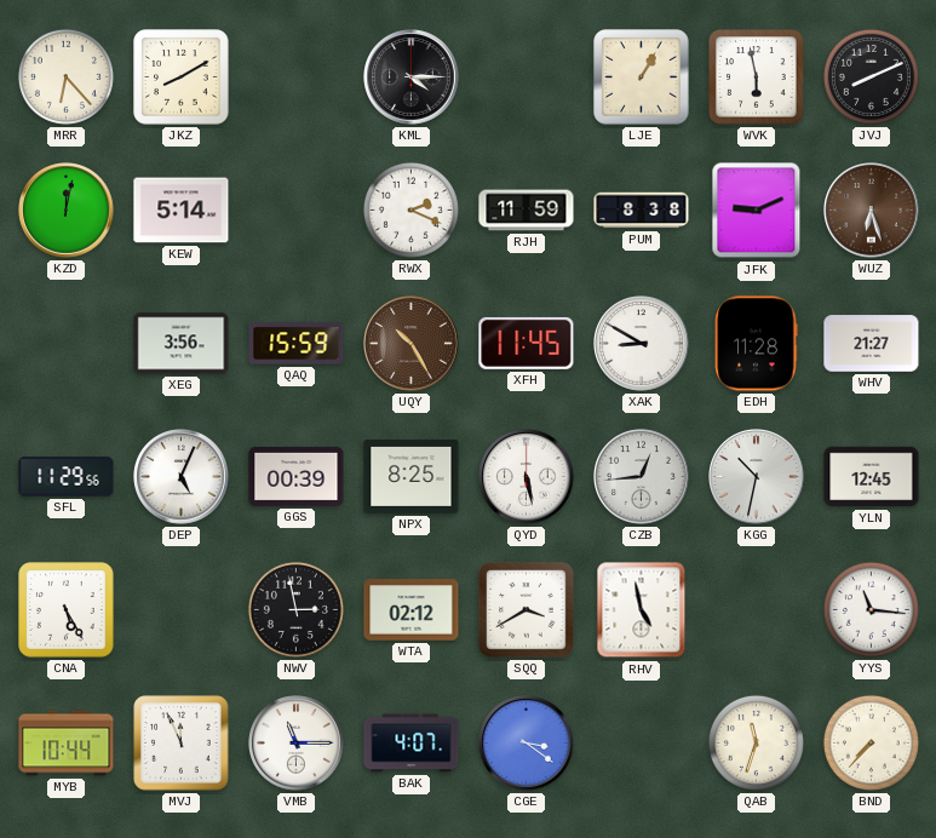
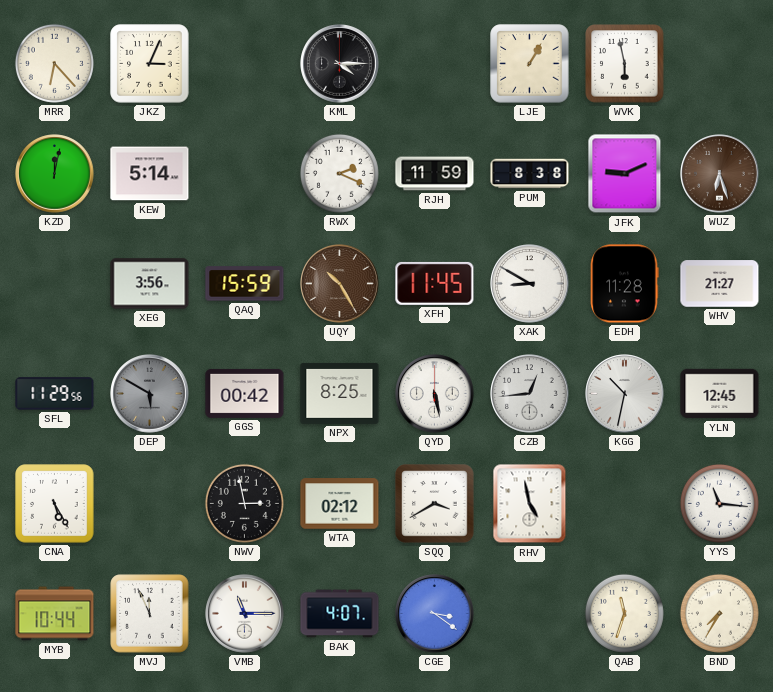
JKZ: 8:10 -> 3:04
JVJ: 8:11 -> none
DEP: 5:04 -> 5:50
DEP dial: white -> grey
GGS: 00:39 -> 00:42
BND: 7:37 -> 7:35
